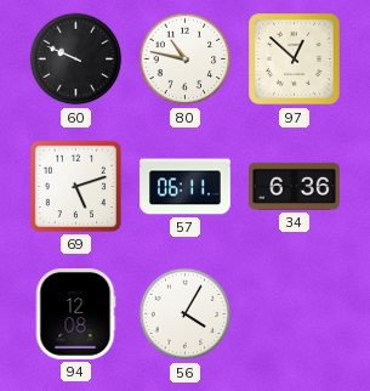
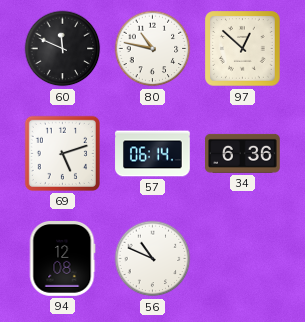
60: 9:49 -> 11:49
57: 06:11 -> 06:14
56: 4:05 -> 10:49
